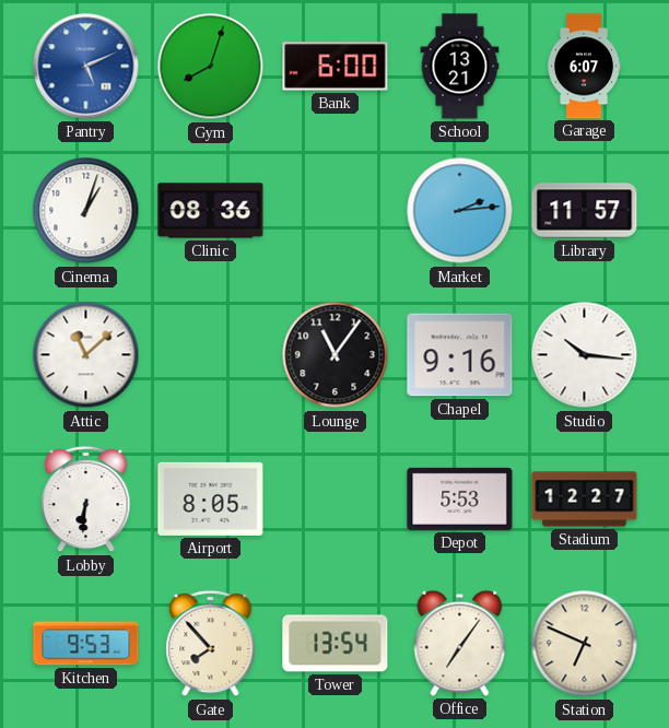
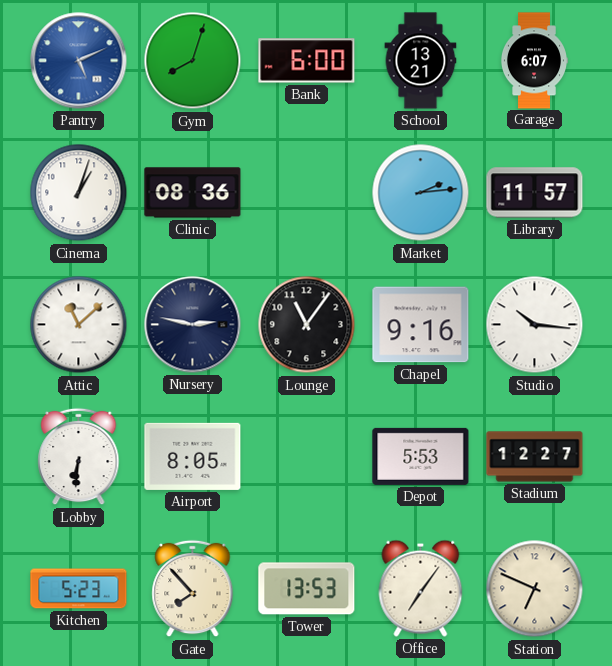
Nursery: none -> 2:47
Kitchen: 9:53 -> 5:23
Tower: 13:54 -> 13:53
